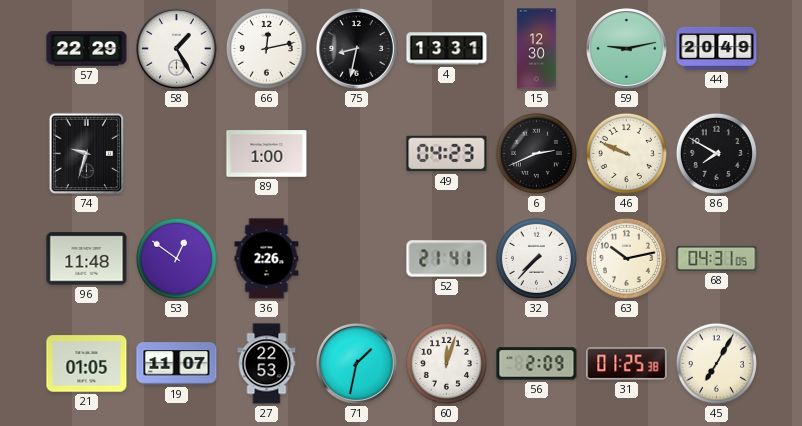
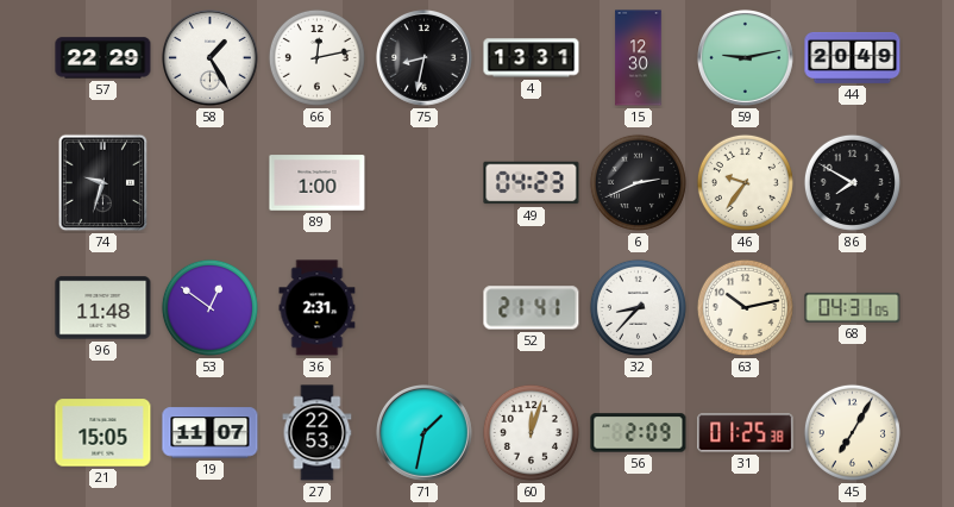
46: 9:49 -> 9:36
36: 2:26 -> 2:31
32: 7:37 -> 8:37
21: 01:05 -> 15:05
